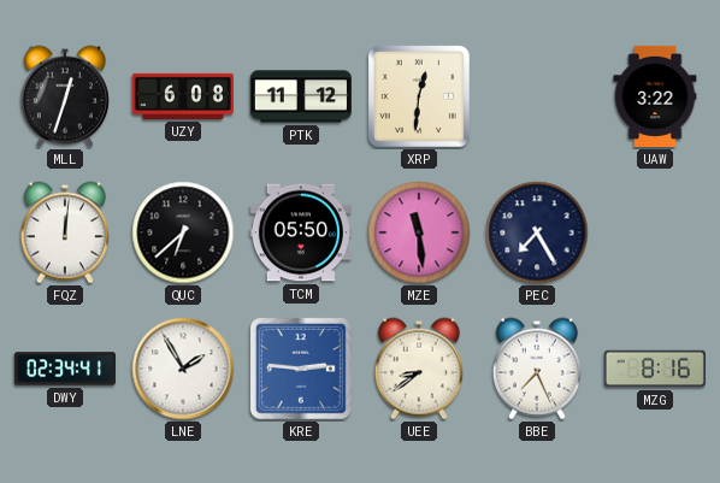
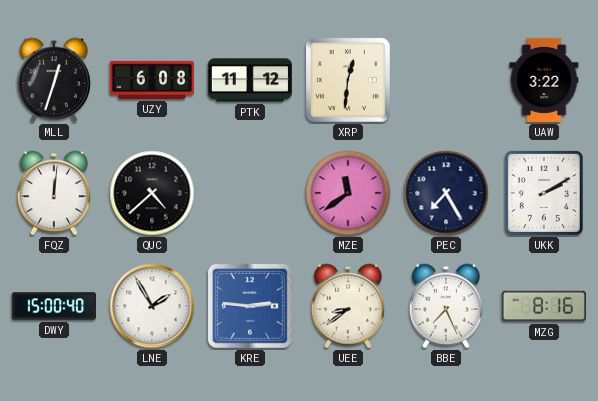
QUC: 6:38 -> 4:38
TCM: 05:50 -> none
MZE: 11:29 -> 11:39
UKK: none -> 2:10
DWY: 02:34 -> 15:00
